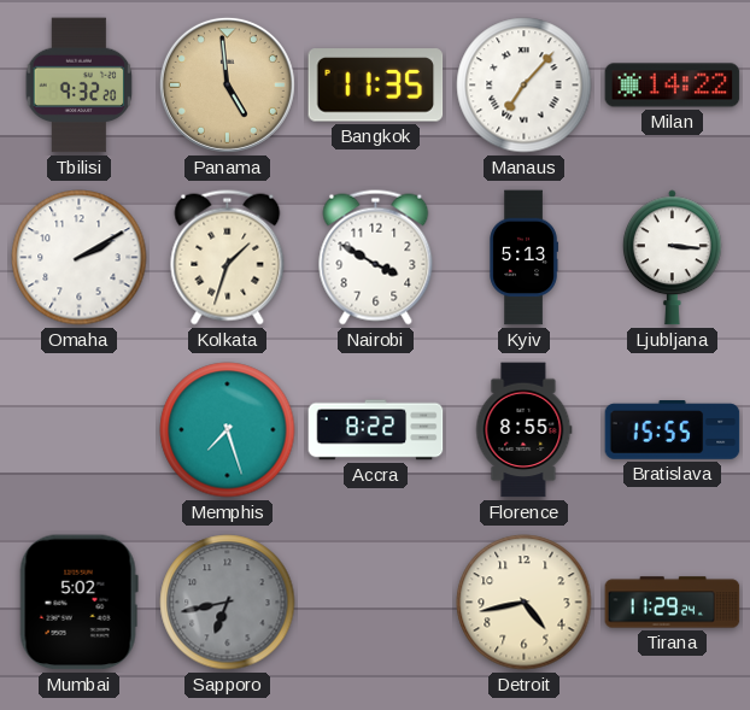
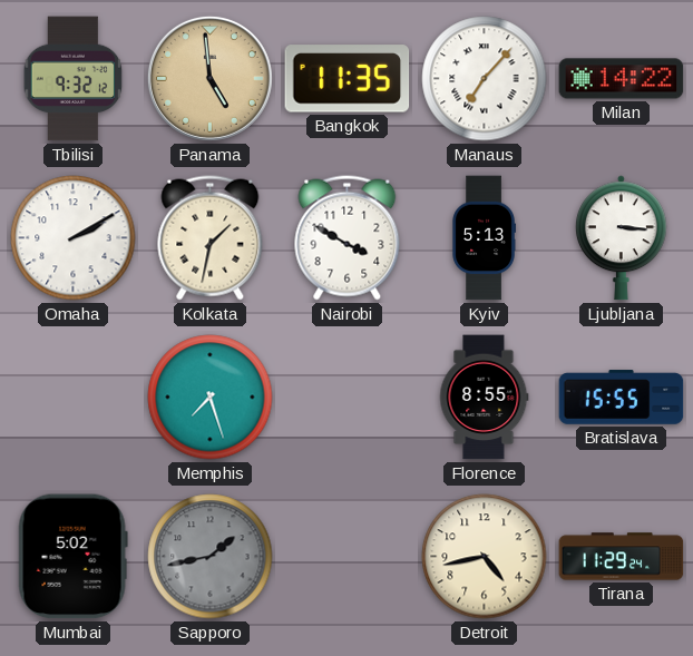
Tbilisi: 9:32:20 -> 9:32:12
Kolkata: 1:33 -> 1:32
Accra: 8:22 -> none
Sapporo: 6:43 -> 1:43
